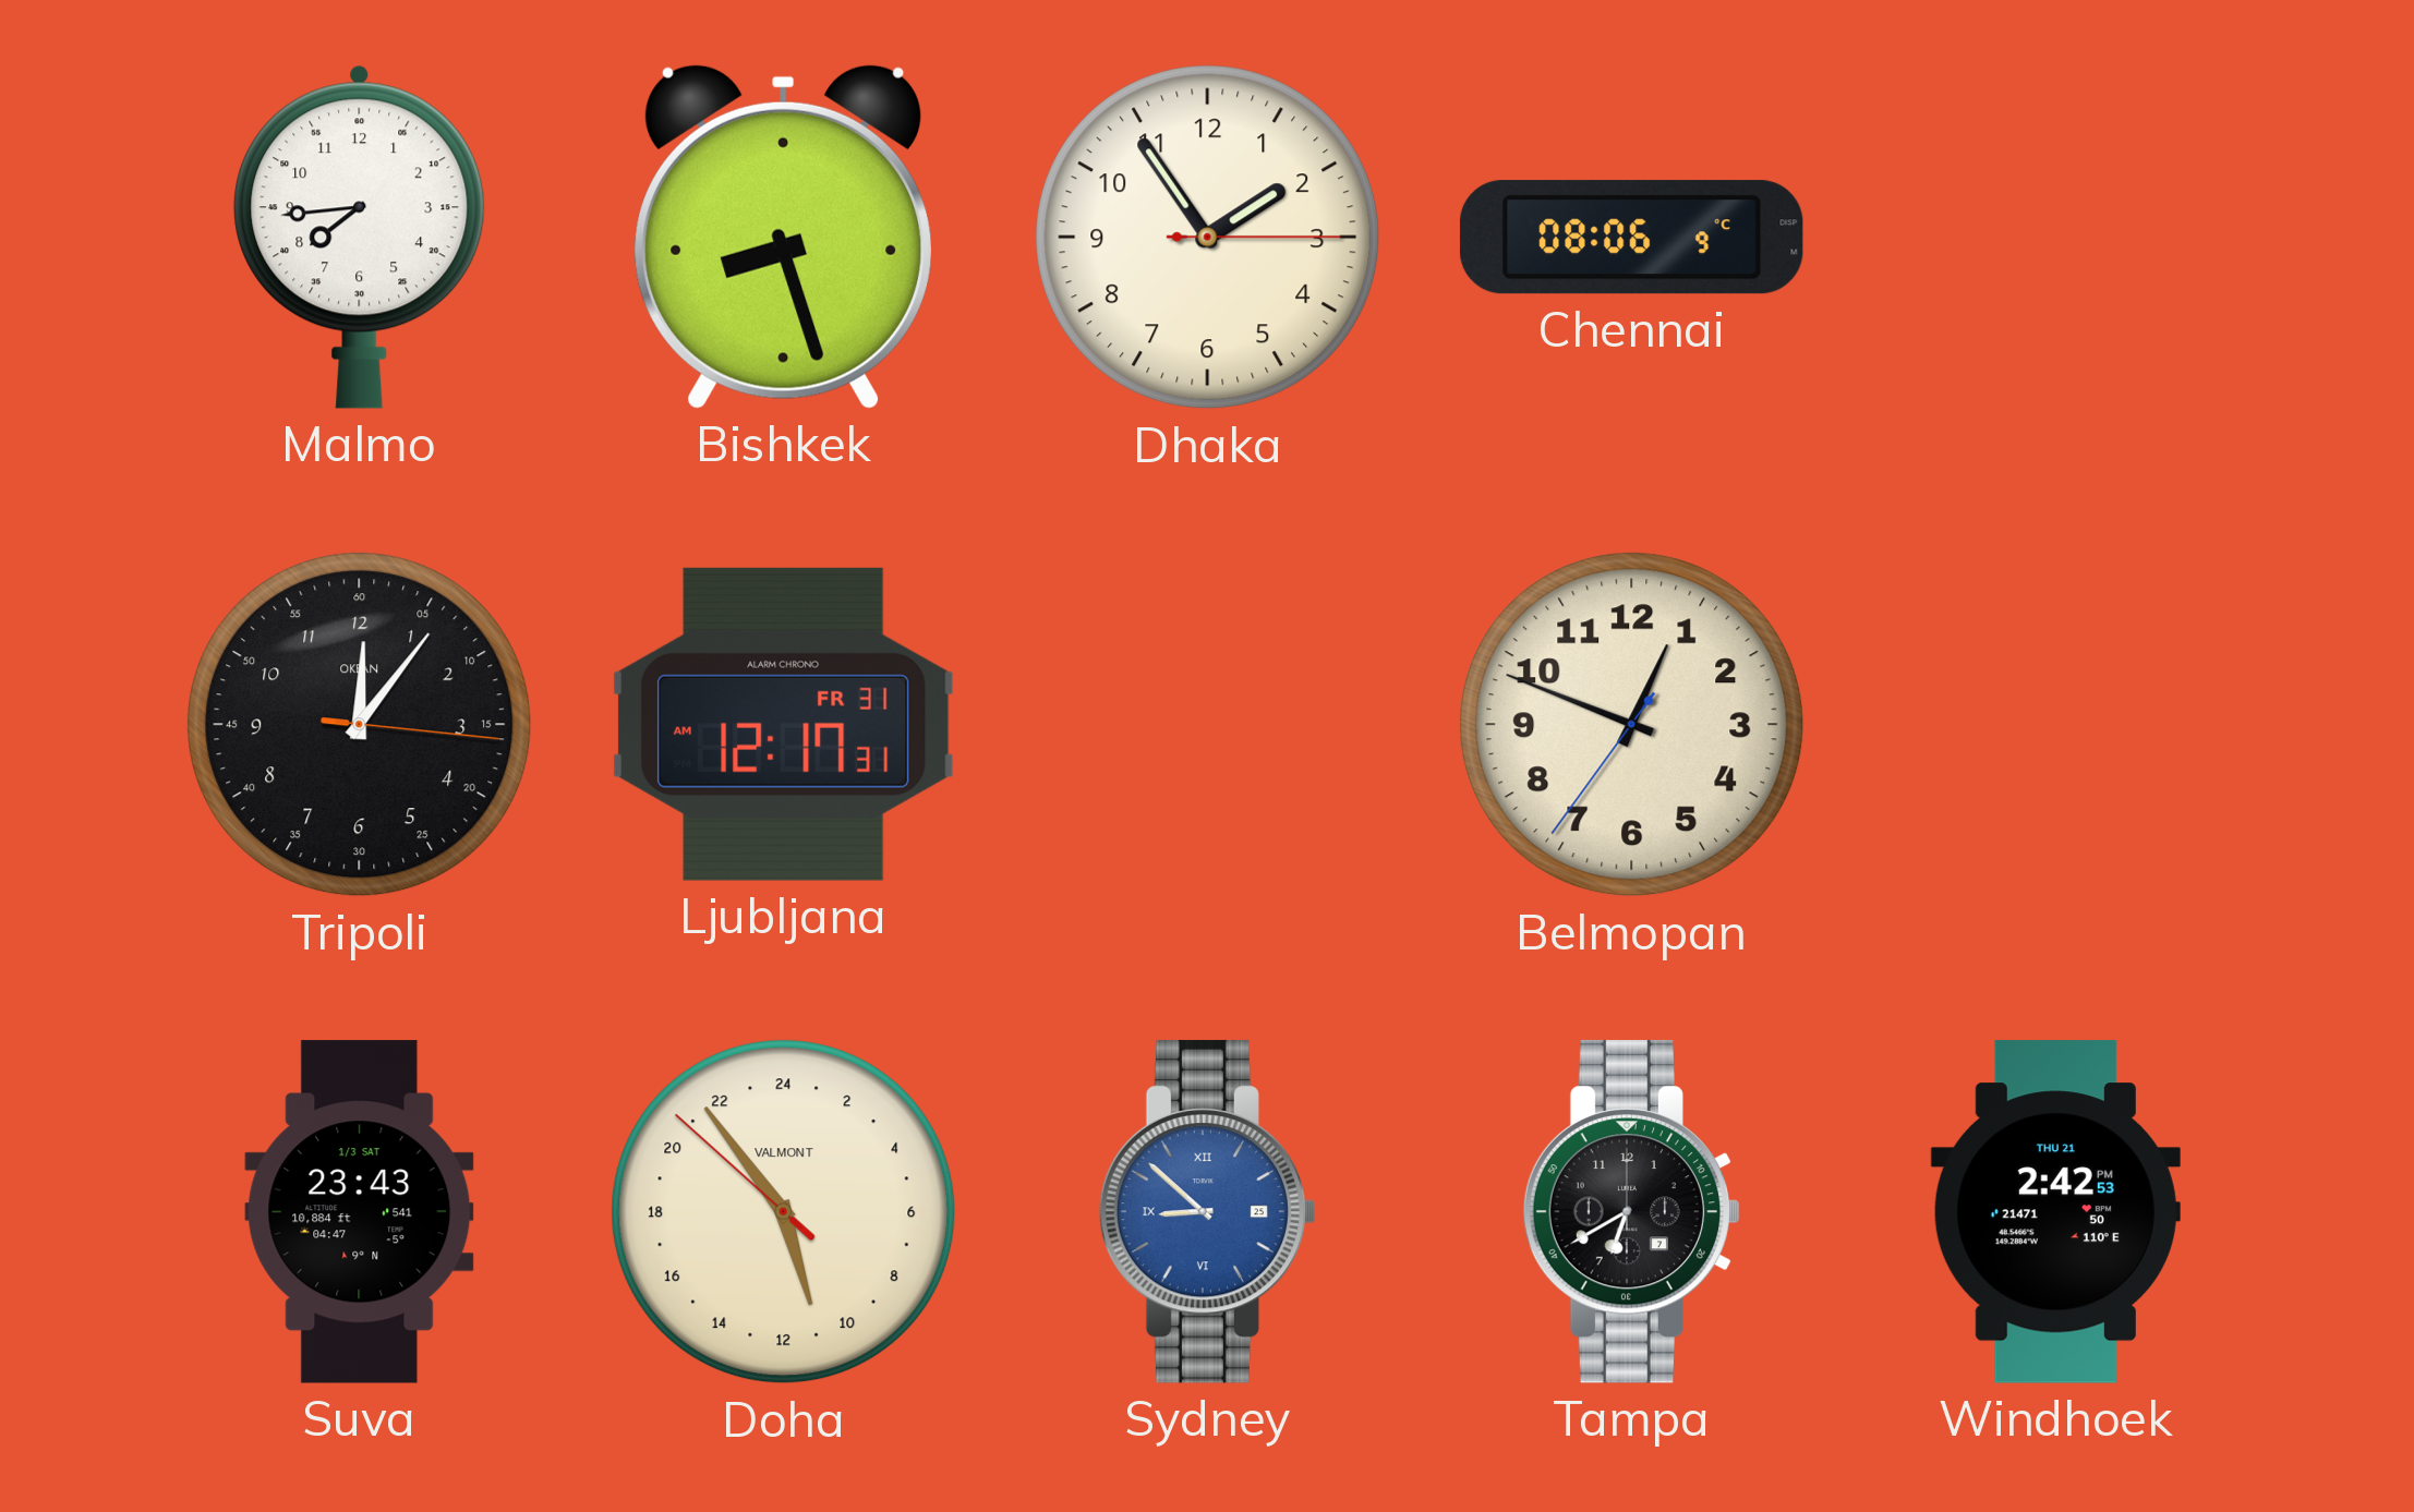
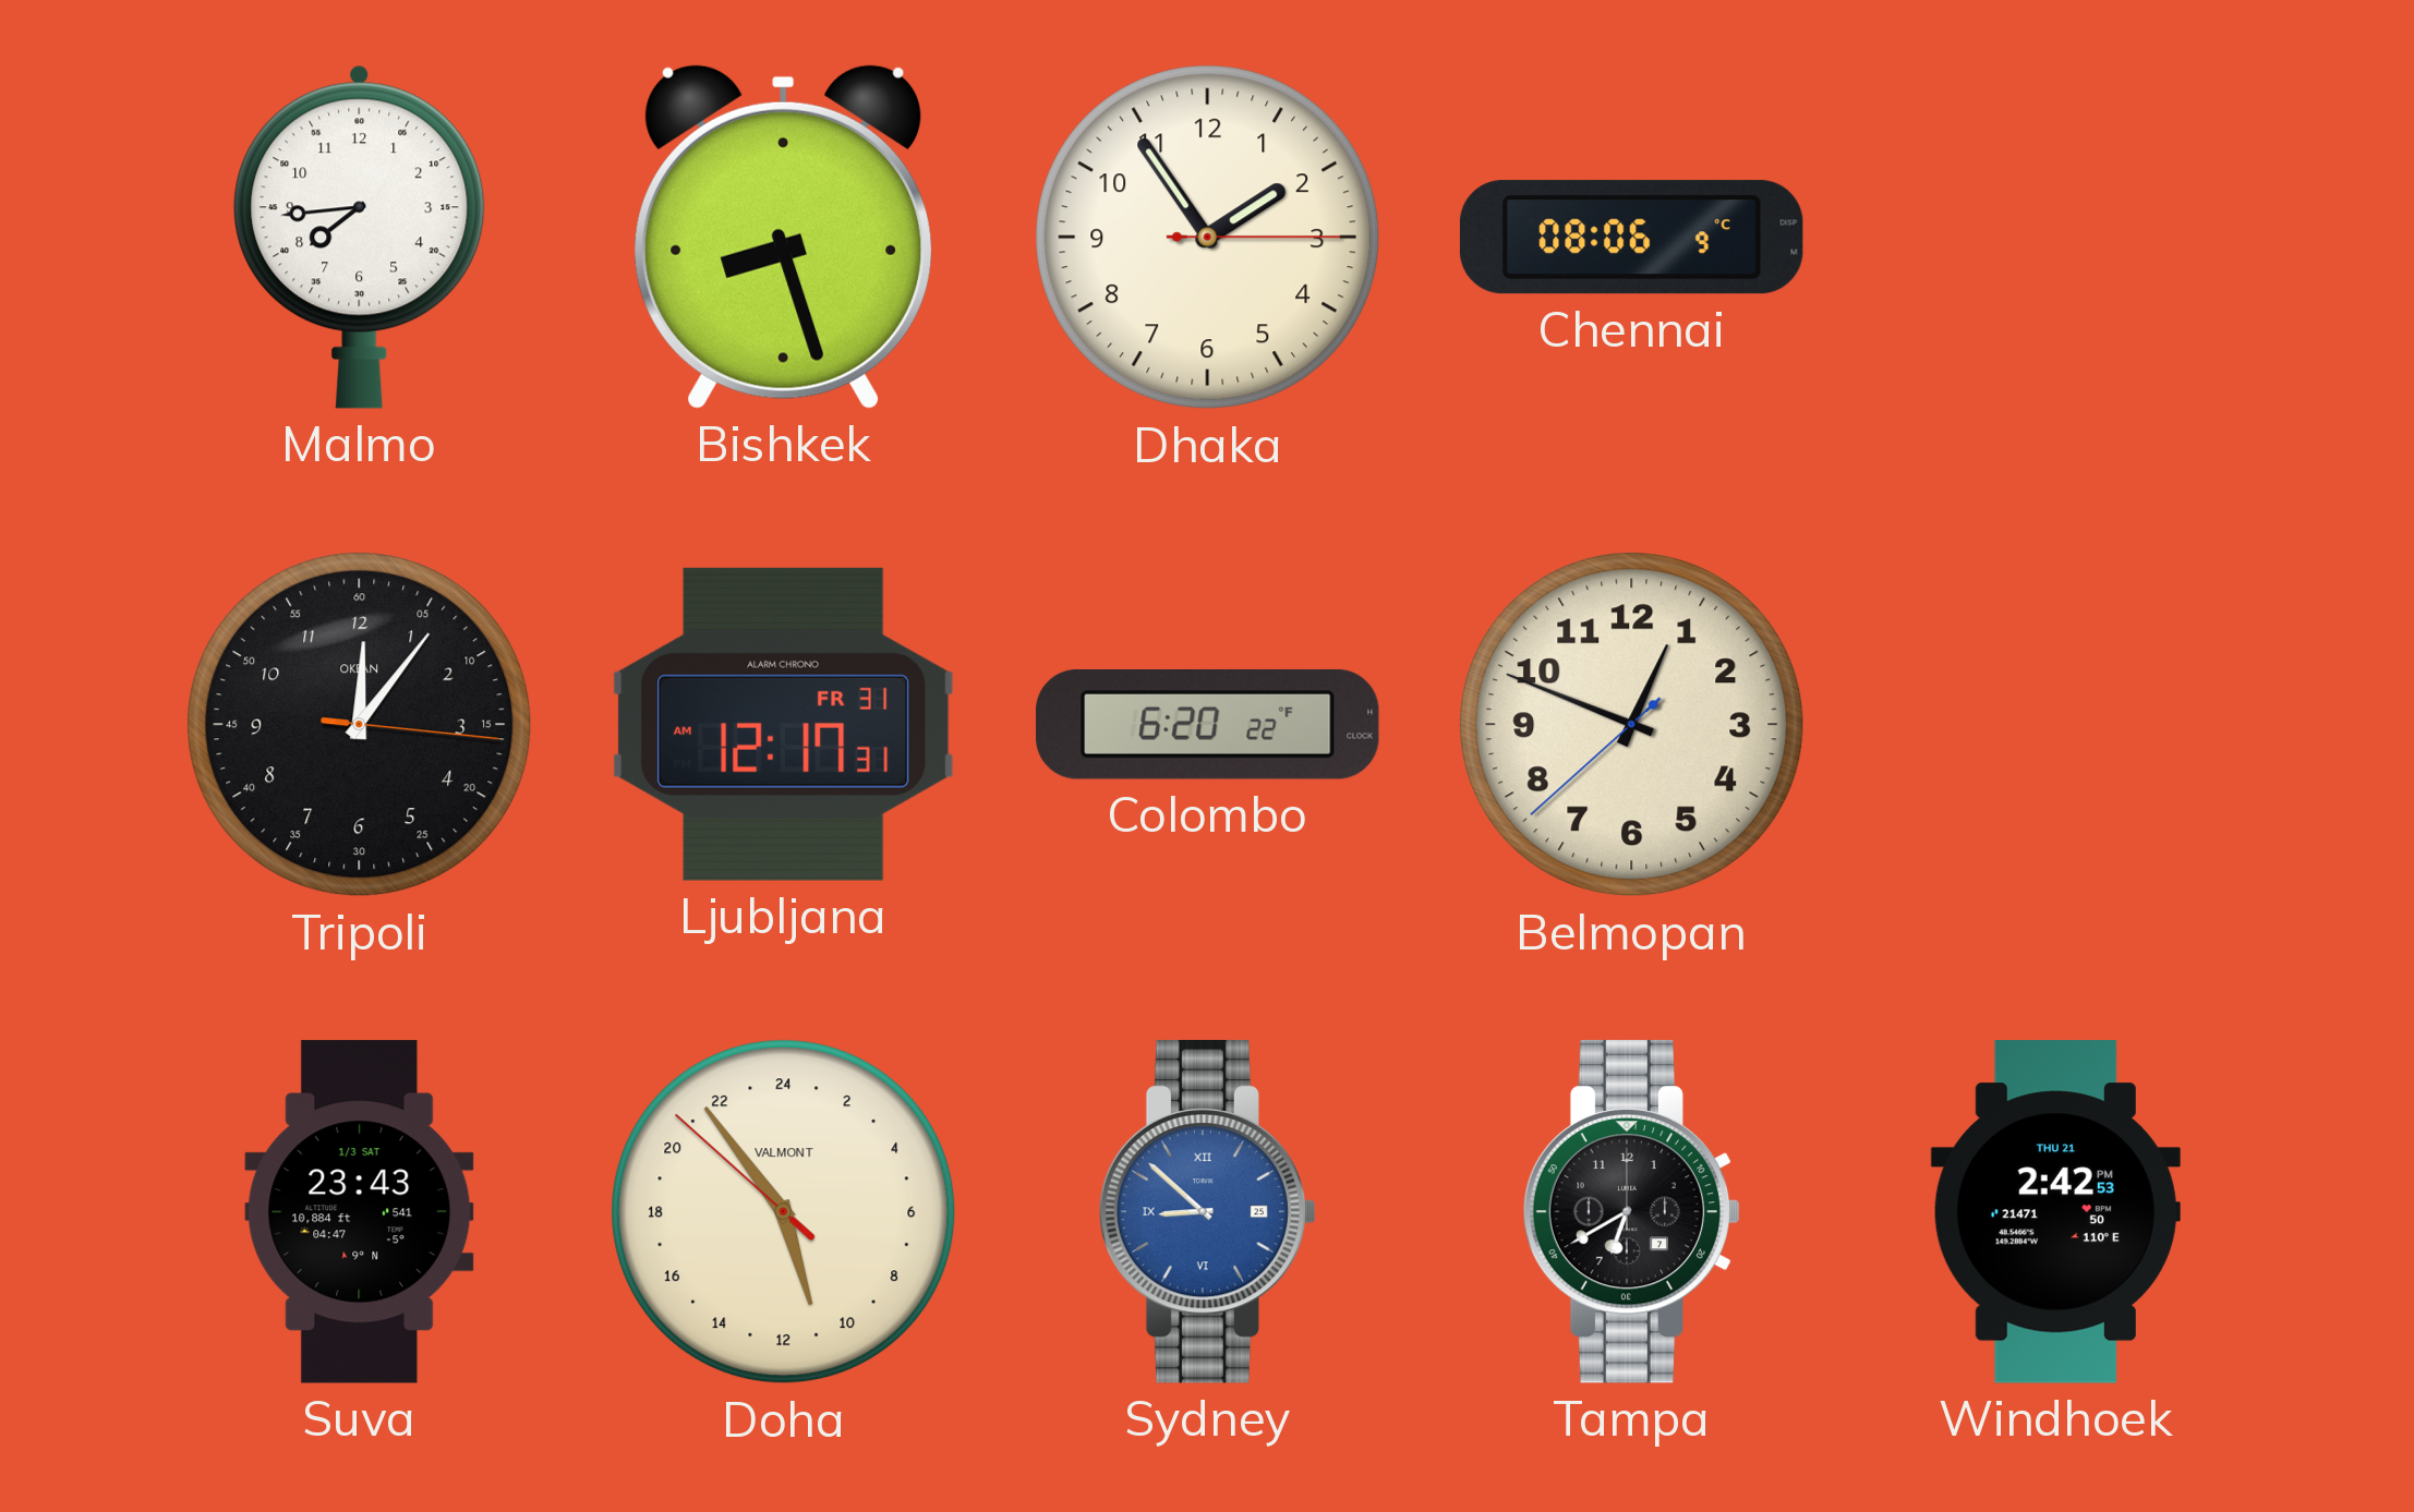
Colombo: none -> 6:20
Belmopan: 12:48:36 -> 12:48:38
